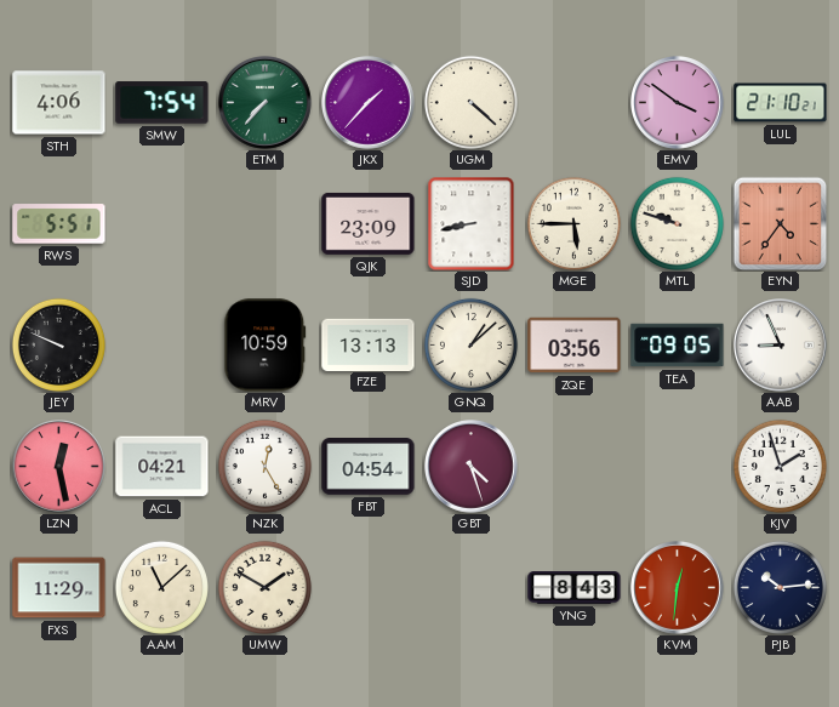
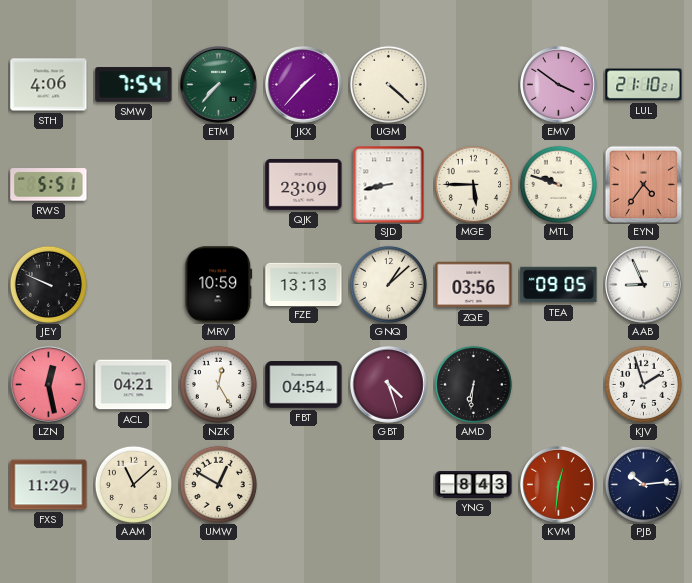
AMD: none -> 6:31
UMW: 1:50 -> 12:50
